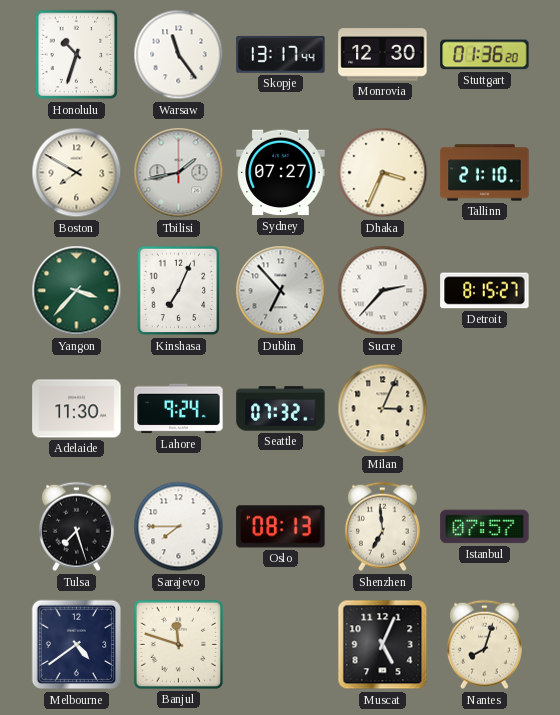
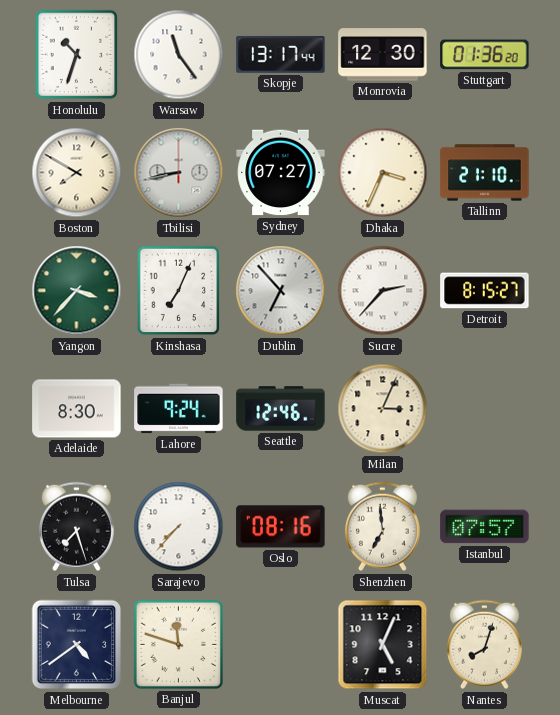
Tbilisi: 1:43 -> 8:43
Adelaide: 11:30 -> 8:30
Seattle: 07:32 -> 12:46
Sarajevo: 7:45 -> 7:37
Oslo: 08:13 -> 08:16
